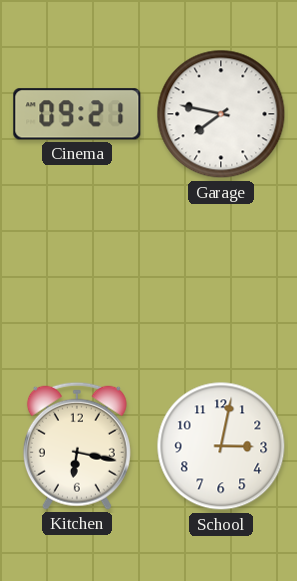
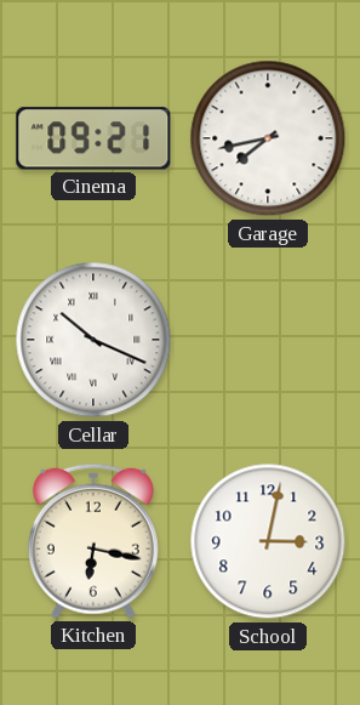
Garage: 7:47 -> 7:43
Cellar: none -> 10:19
